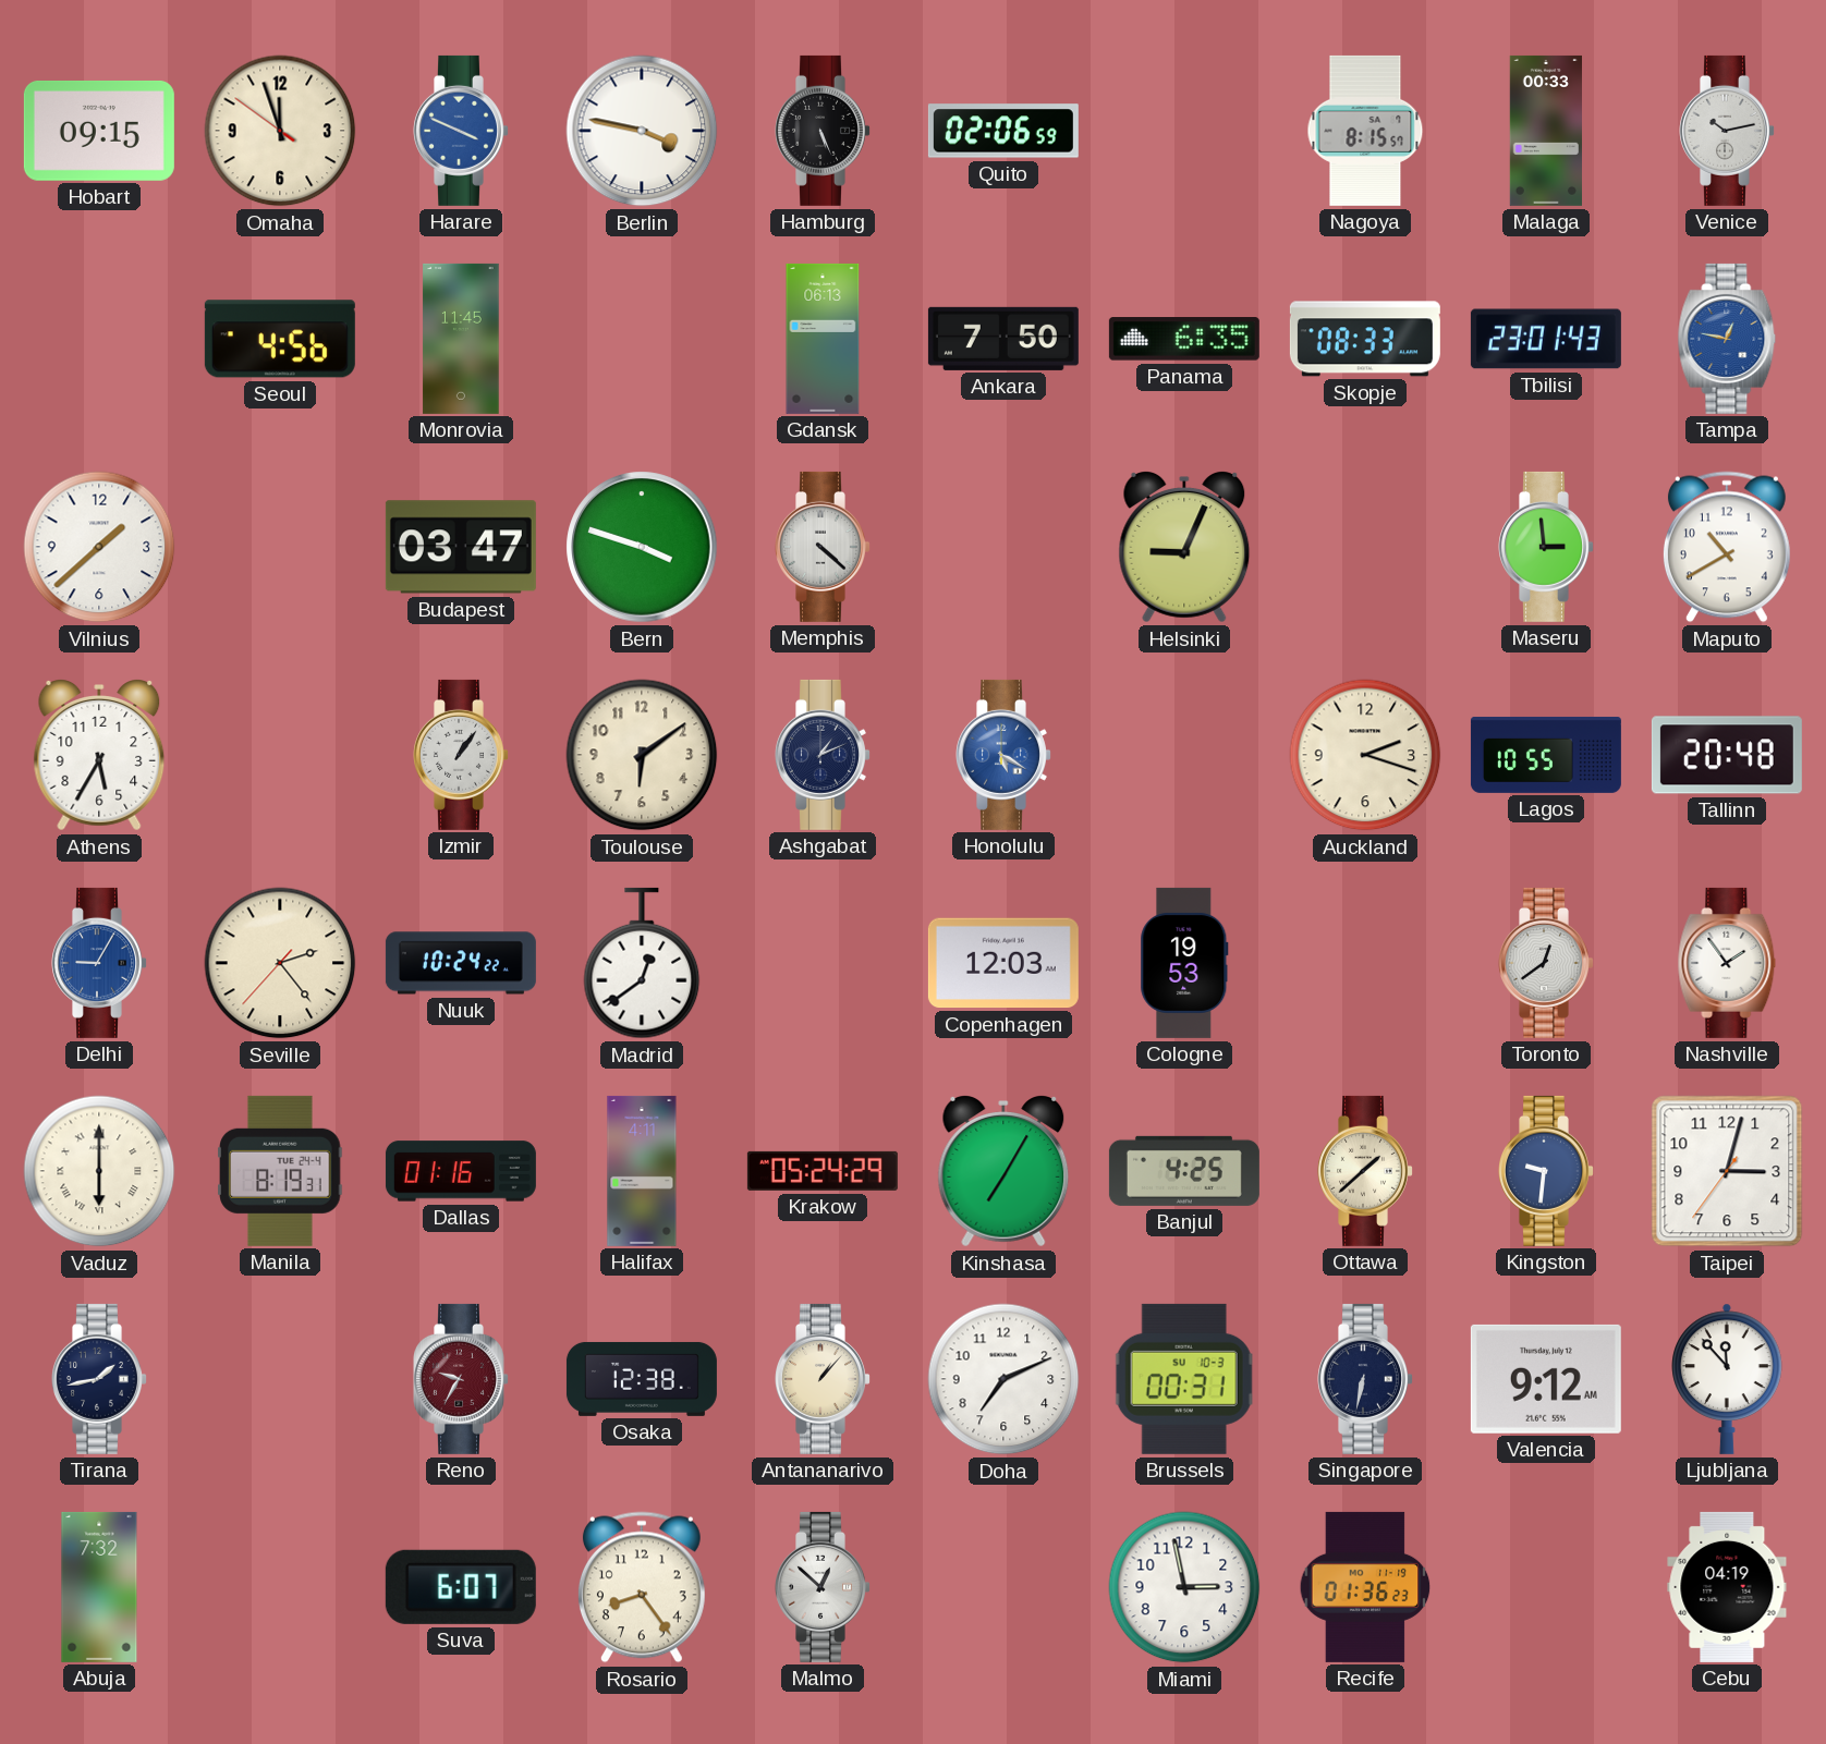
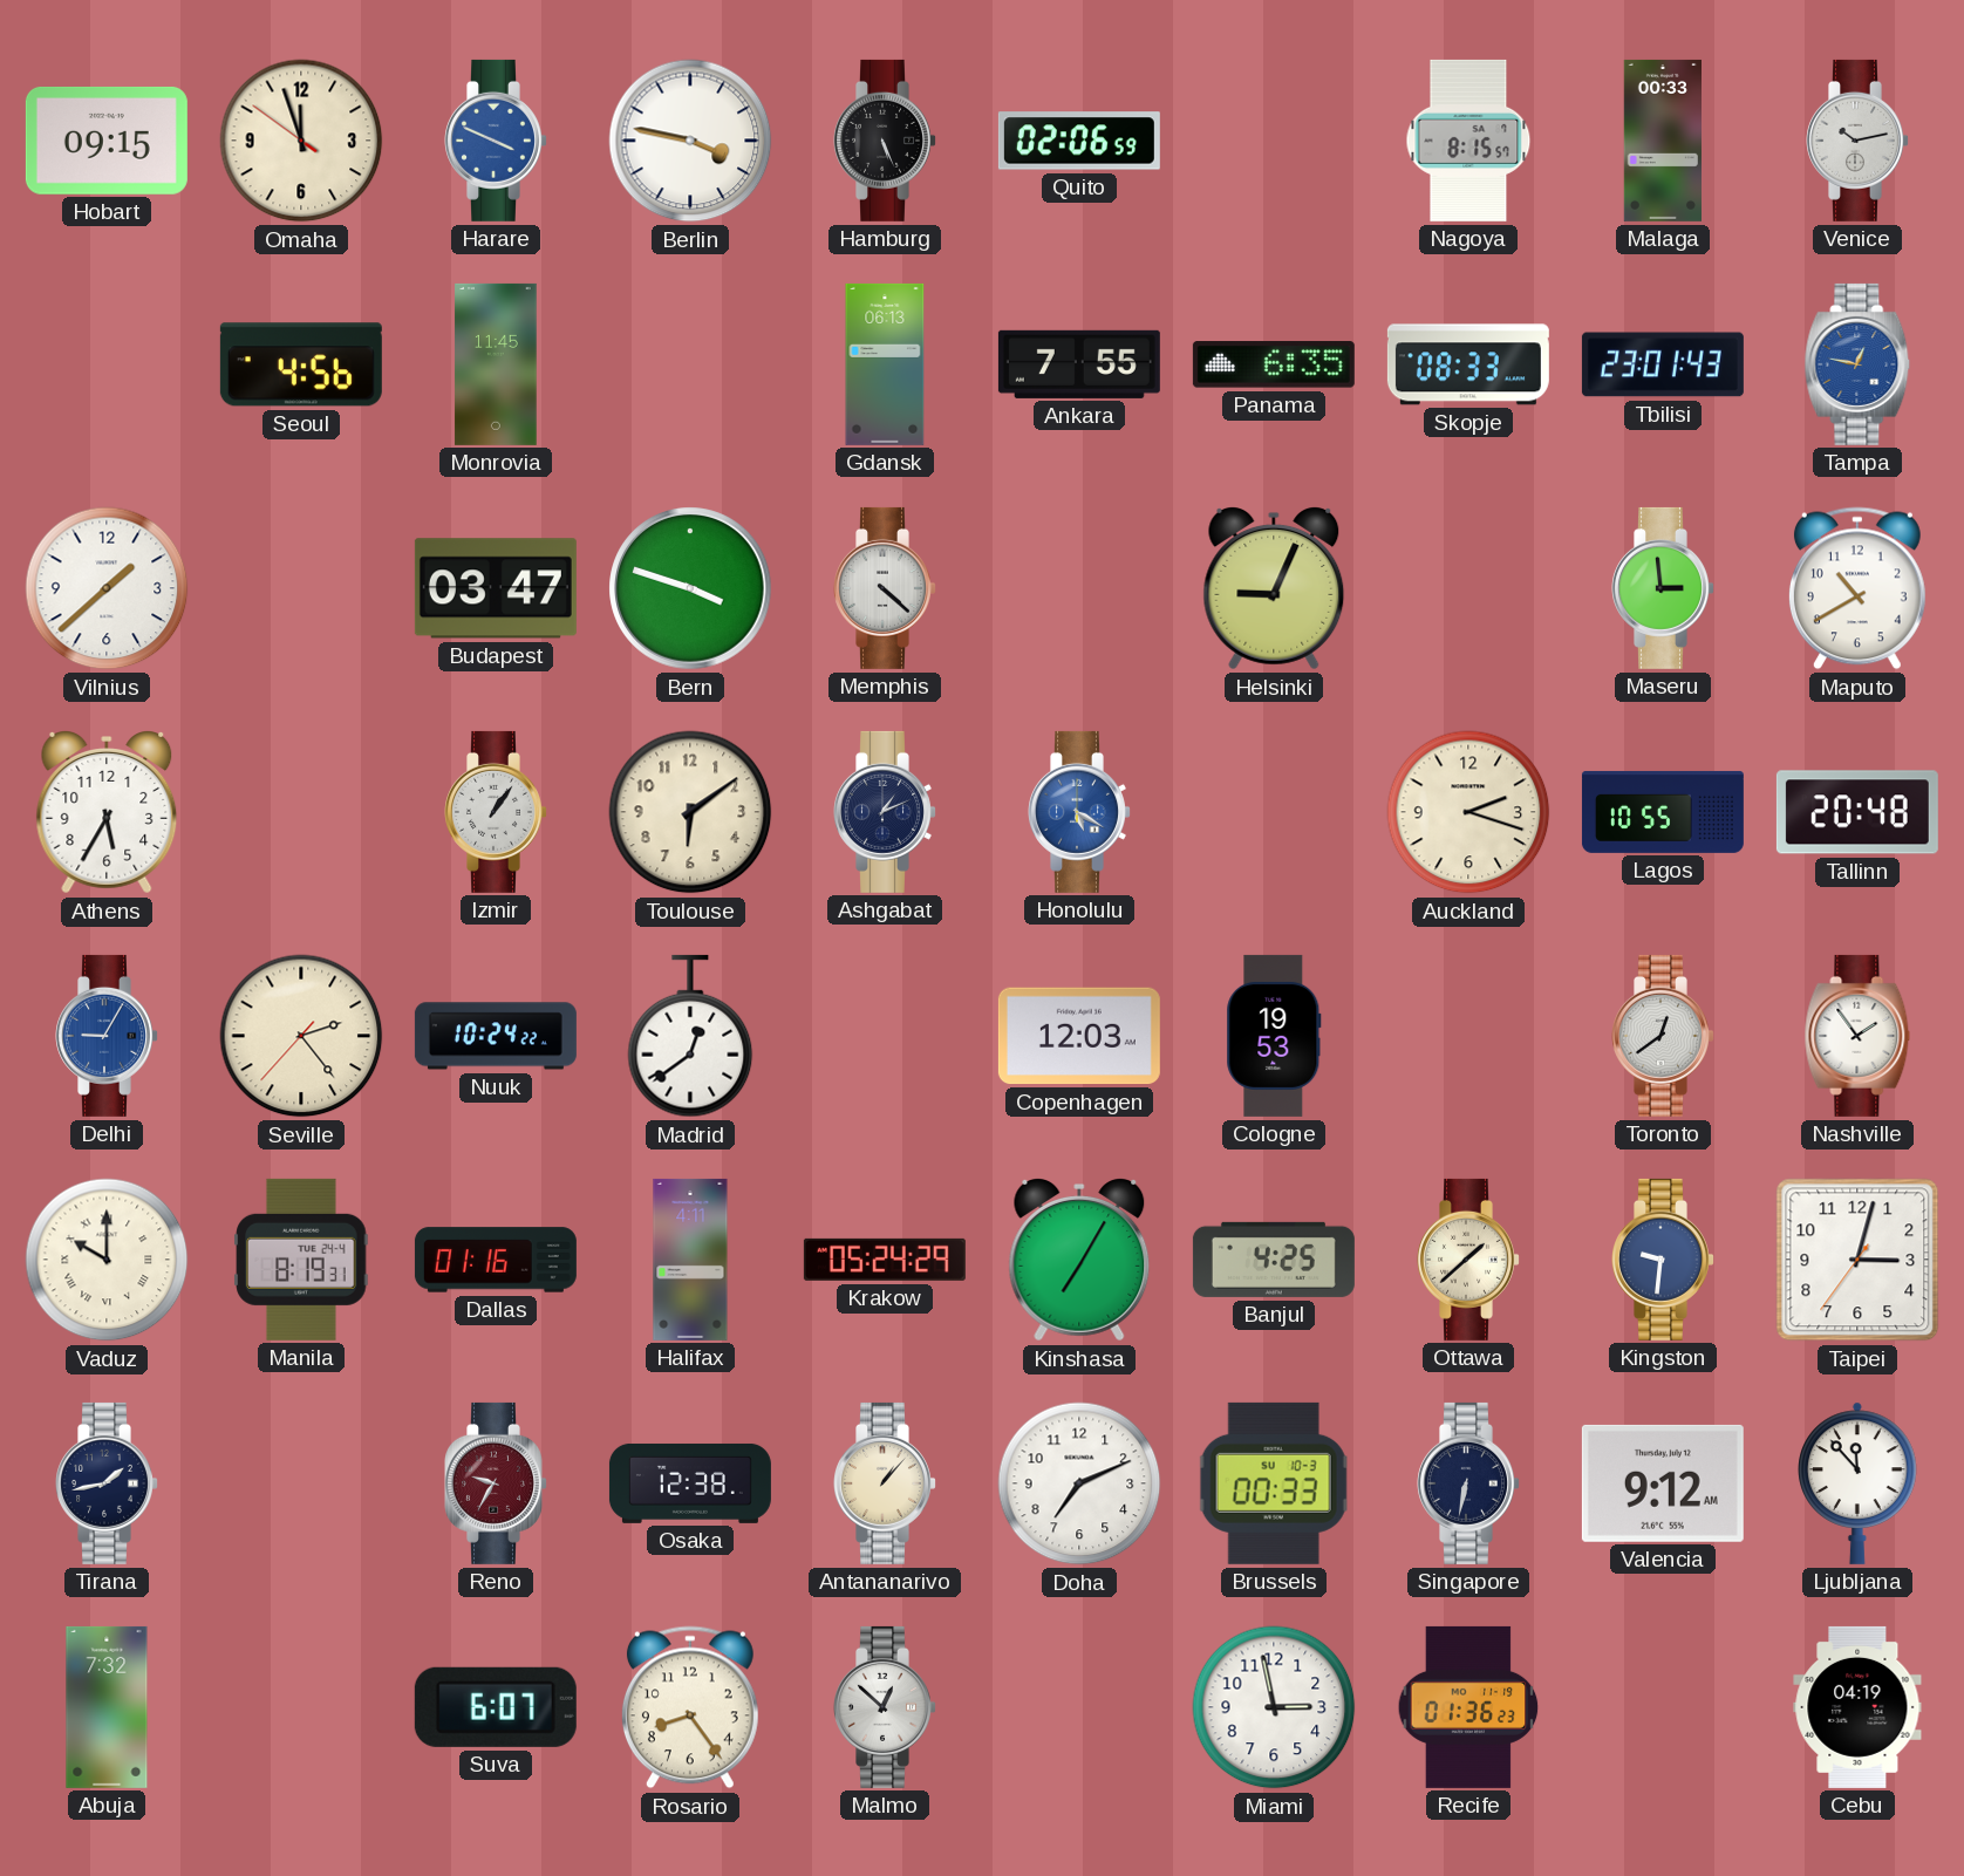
Ankara: 7:50 -> 7:55
Vaduz: 6:00 -> 10:00
Brussels: 00:31 -> 00:33
